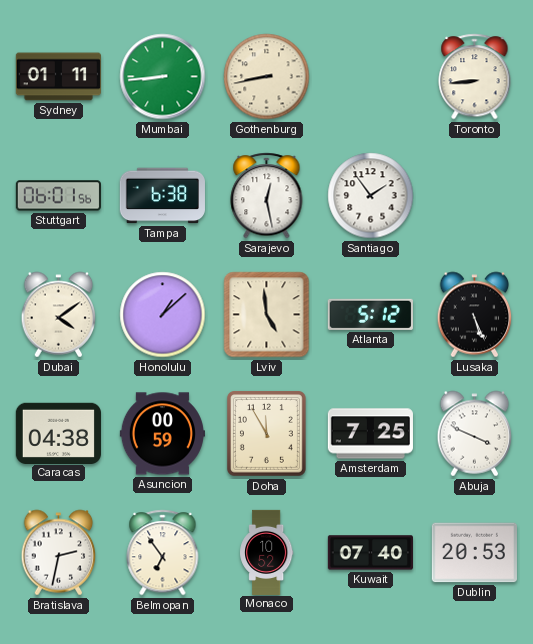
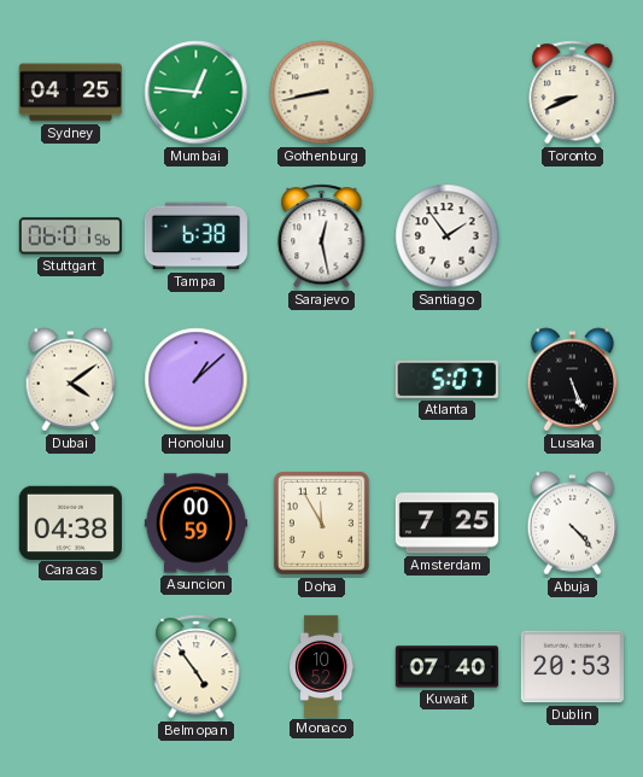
Sydney: 01:11 -> 04:25
Mumbai: 8:44 -> 12:46
Toronto: 8:44 -> 8:41
Lviv: 4:59 -> none
Atlanta: 5:12 -> 5:07
Abuja: 3:49 -> 4:23
Bratislava: 2:32 -> none
Belmopan: 6:54 -> 4:54
